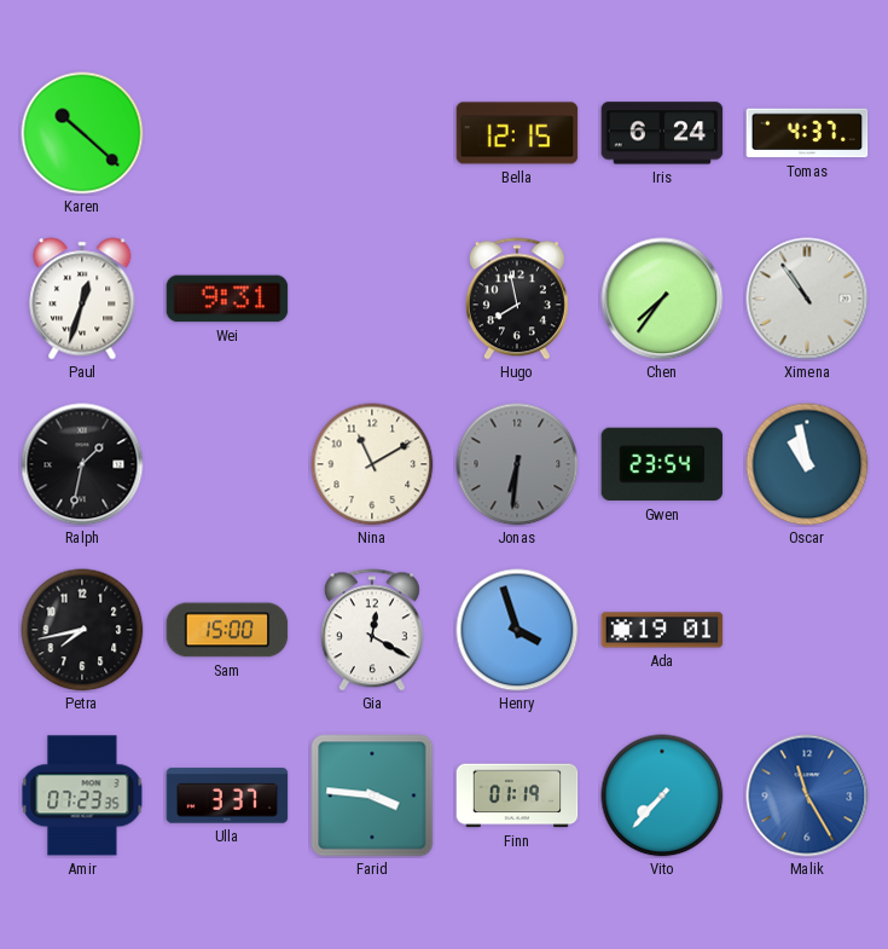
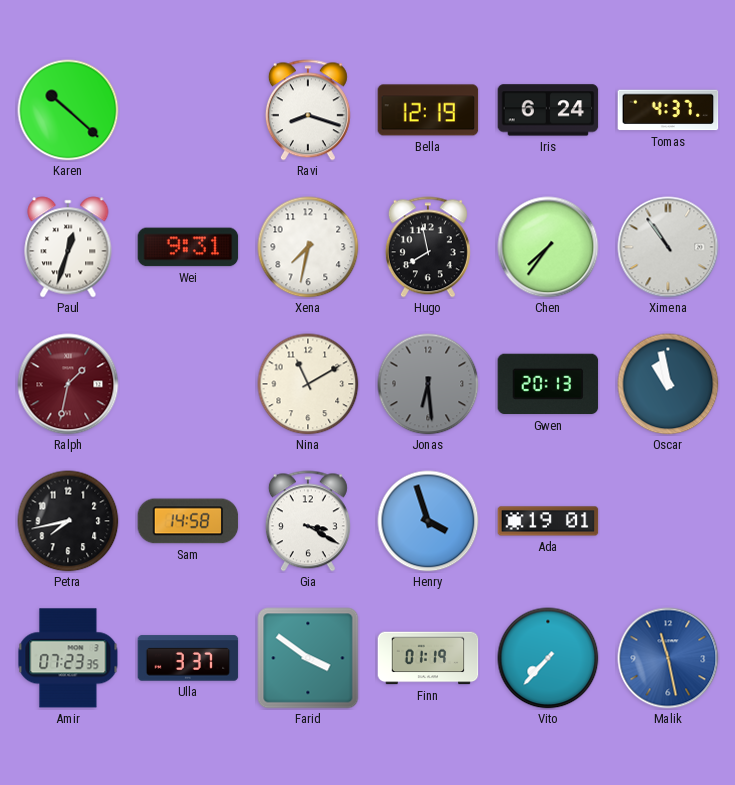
Ravi: none -> 8:18
Bella: 12:15 -> 12:19
Xena: none -> 7:32
Ralph dial: black -> burgundy
Jonas: 6:31 -> 6:29
Gwen: 23:54 -> 20:13
Sam: 15:00 -> 14:58
Gia: 12:20 -> 3:20
Farid: 3:46 -> 3:51
Malik: 11:25 -> 11:28
